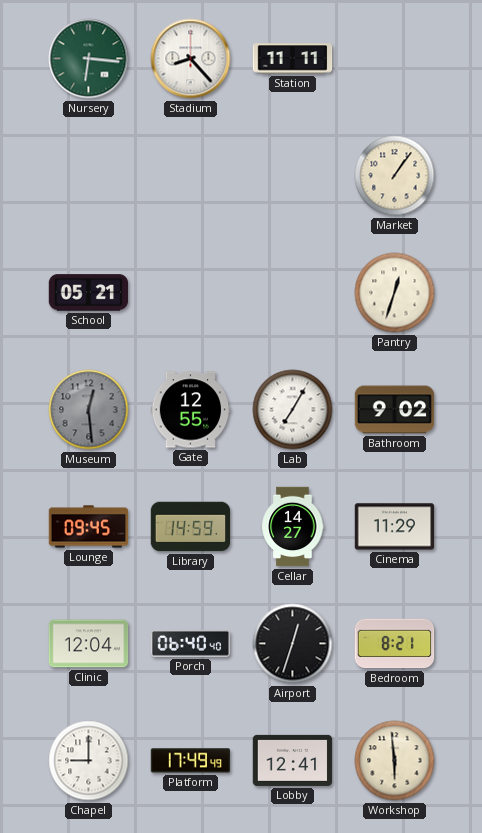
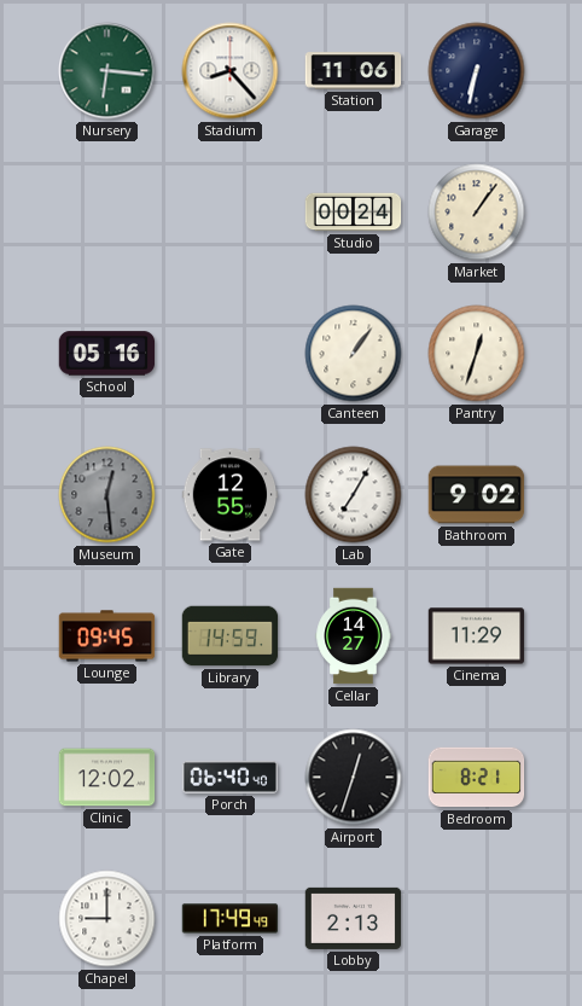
Station: 11:11 -> 11:06
Garage: none -> 6:32
Studio: none -> 00:24
School: 05:21 -> 05:16
Canteen: none -> 1:06
Clinic: 12:04 -> 12:02
Lobby: 12:41 -> 2:13
Workshop: 5:59 -> none
